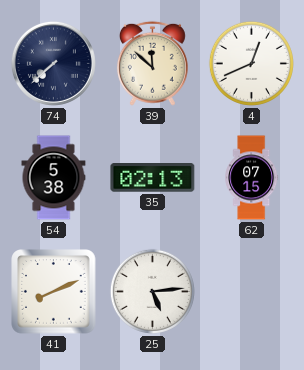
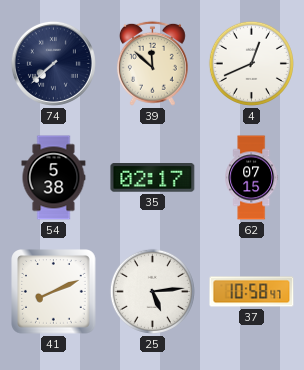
35: 02:13 -> 02:17
37: none -> 10:58
